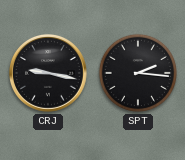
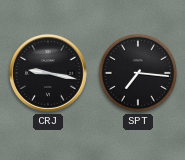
SPT: 2:16 -> 7:16
